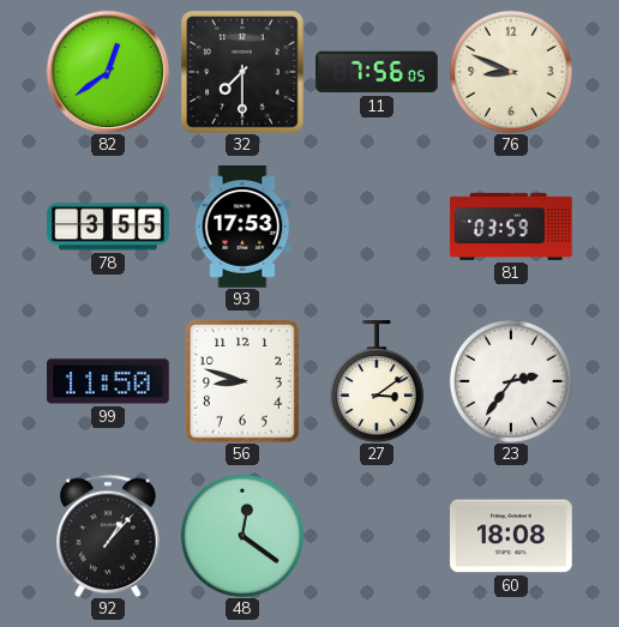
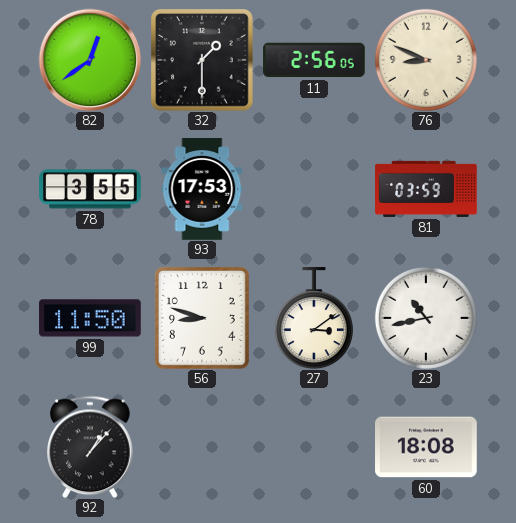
32: 7:30 -> 1:30
11: 7:56 -> 2:56
23: 2:36 -> 10:43
48: 12:21 -> none
